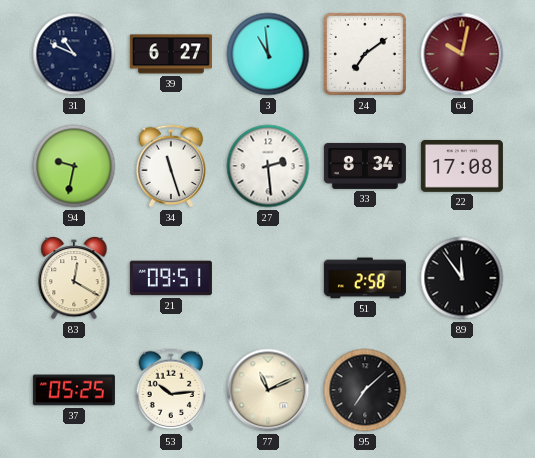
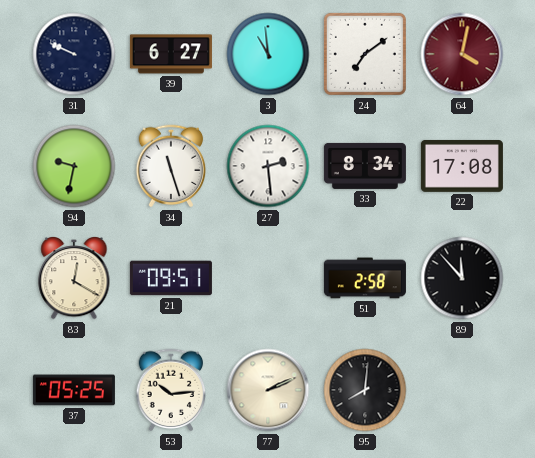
31: 10:49 -> 9:49
64: 10:02 -> 4:02
89: 11:54 -> 11:53
77: 11:11 -> 2:11
95: 7:08 -> 8:01
